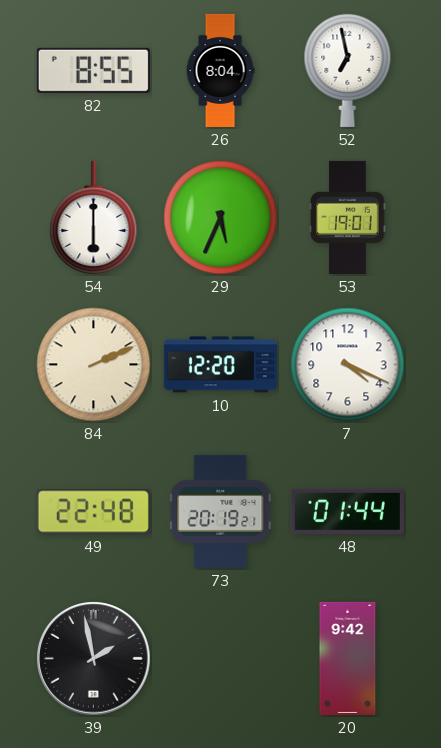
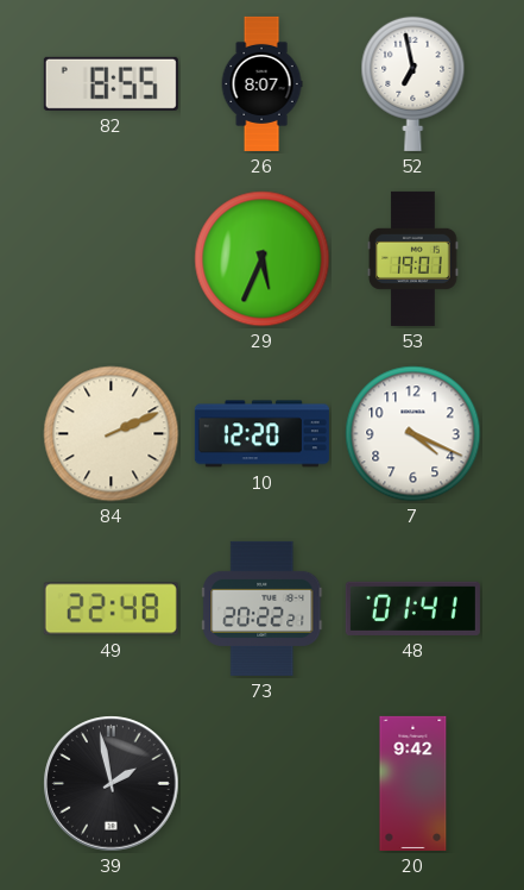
26: 8:04 -> 8:07
54: 6:00 -> none
73: 20:19 -> 20:22
48: 01:44 -> 01:41
